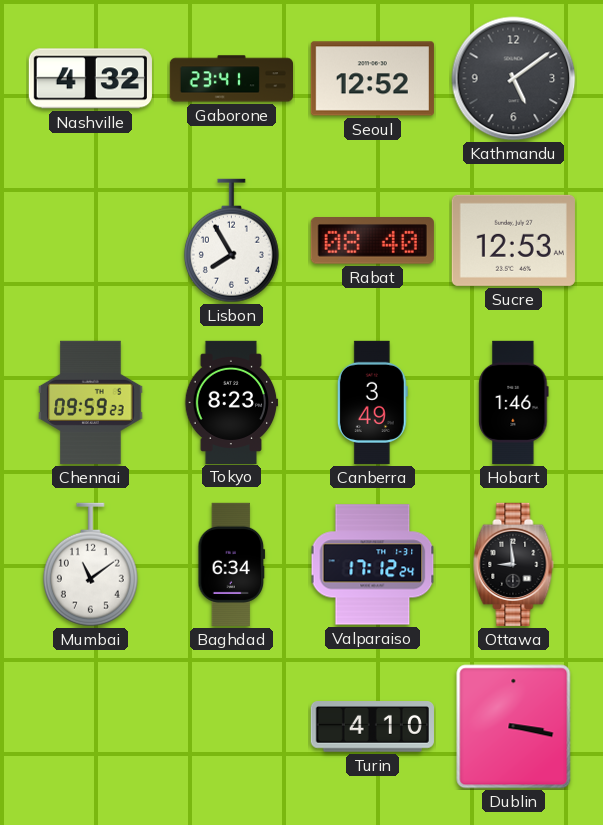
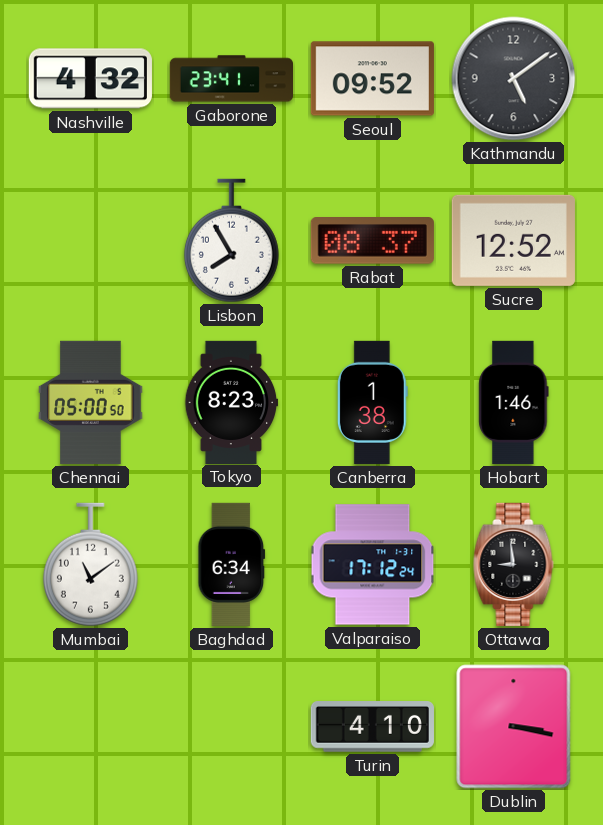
Seoul: 12:52 -> 09:52
Rabat: 08:40 -> 08:37
Sucre: 12:53 -> 12:52
Chennai: 09:59 -> 05:00
Canberra: 3:49 -> 1:38
